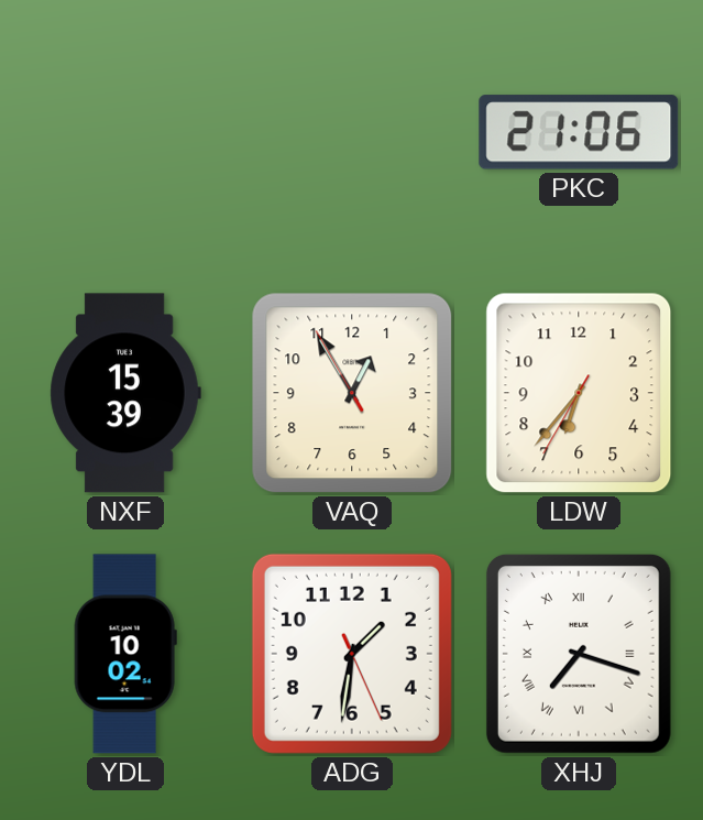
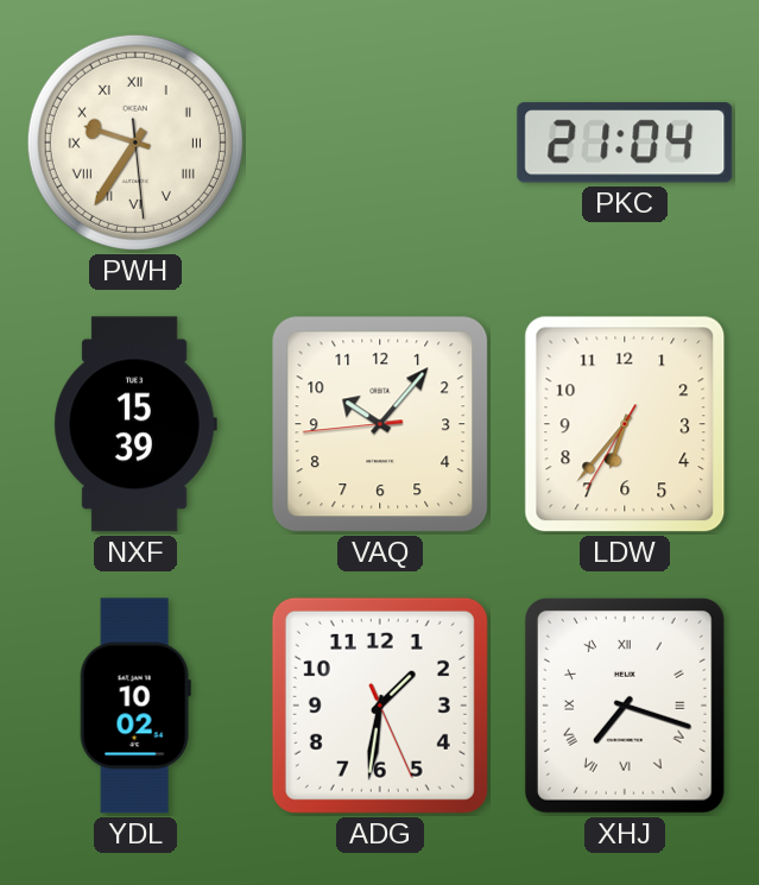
PWH: none -> 9:35
PKC: 21:06 -> 21:04
VAQ: 12:54 -> 10:06
